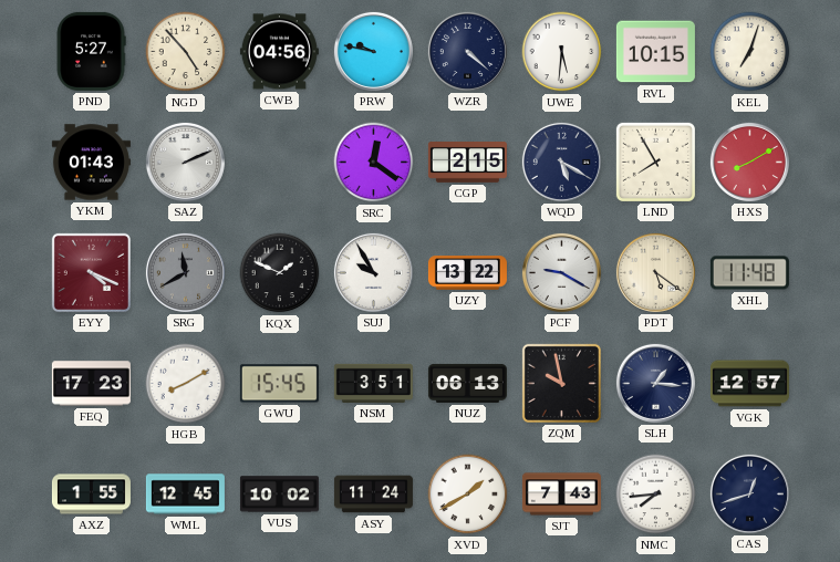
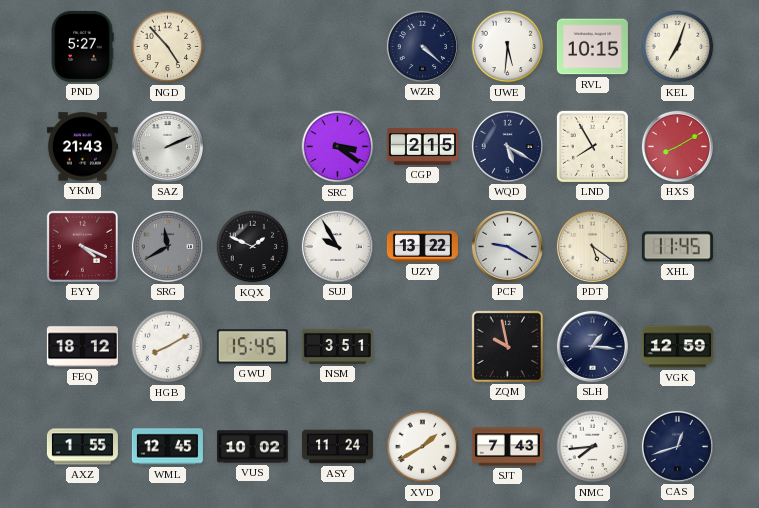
CWB: 04:56 -> none
PRW: 9:47 -> none
YKM: 01:43 -> 21:43
SRC: 12:21 -> 3:21
XHL: 11:48 -> 11:45
FEQ: 17:23 -> 18:12
NUZ: 06:13 -> none
VGK: 12:57 -> 12:59
